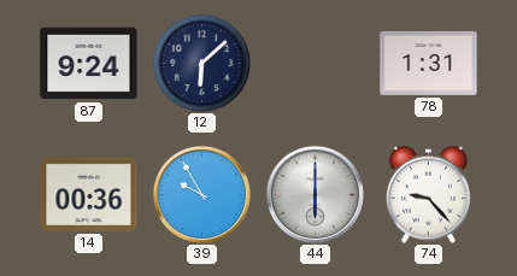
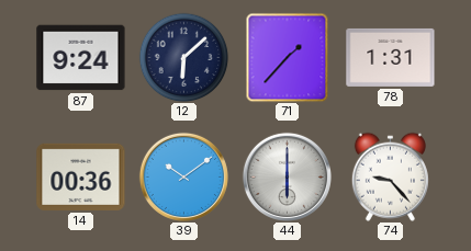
71: none -> 1:37
39: 9:55 -> 10:09
